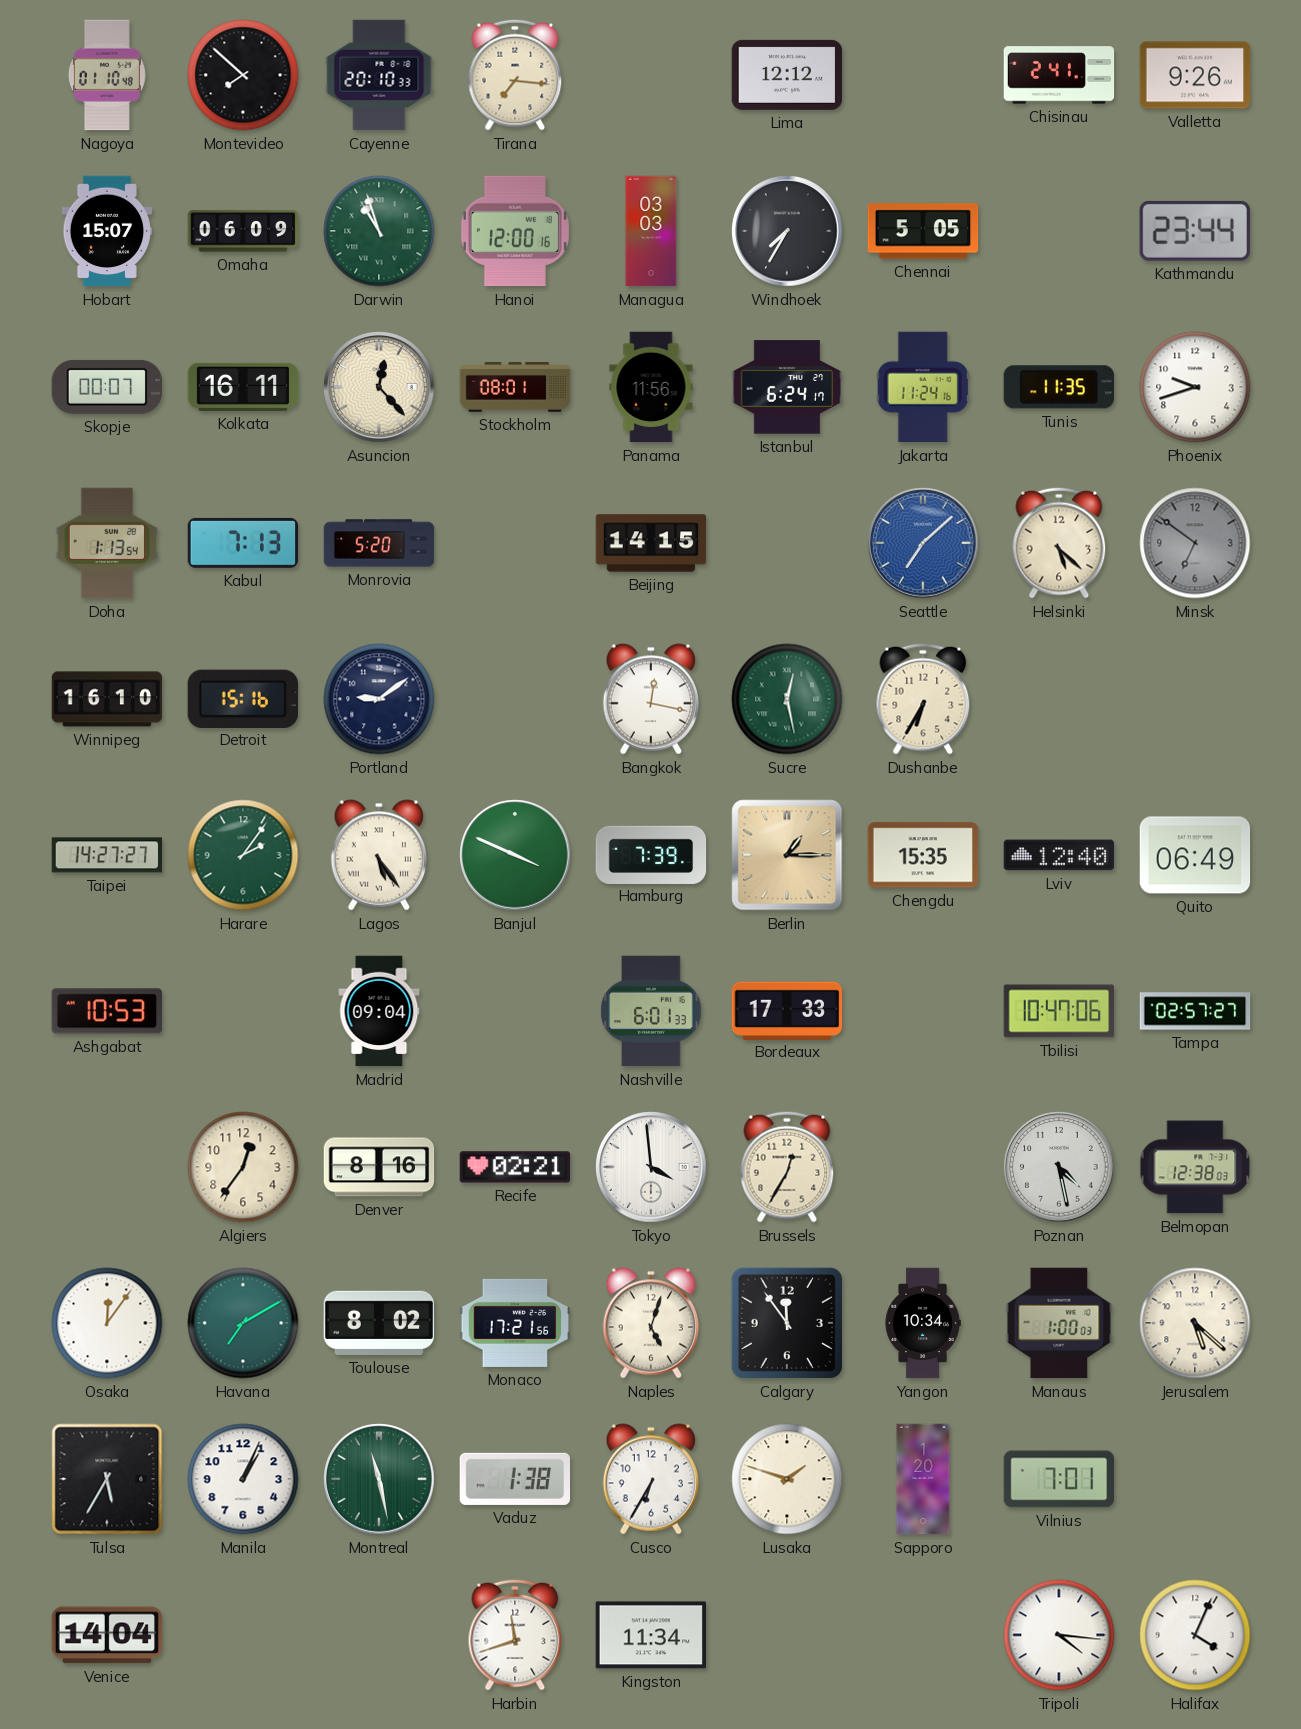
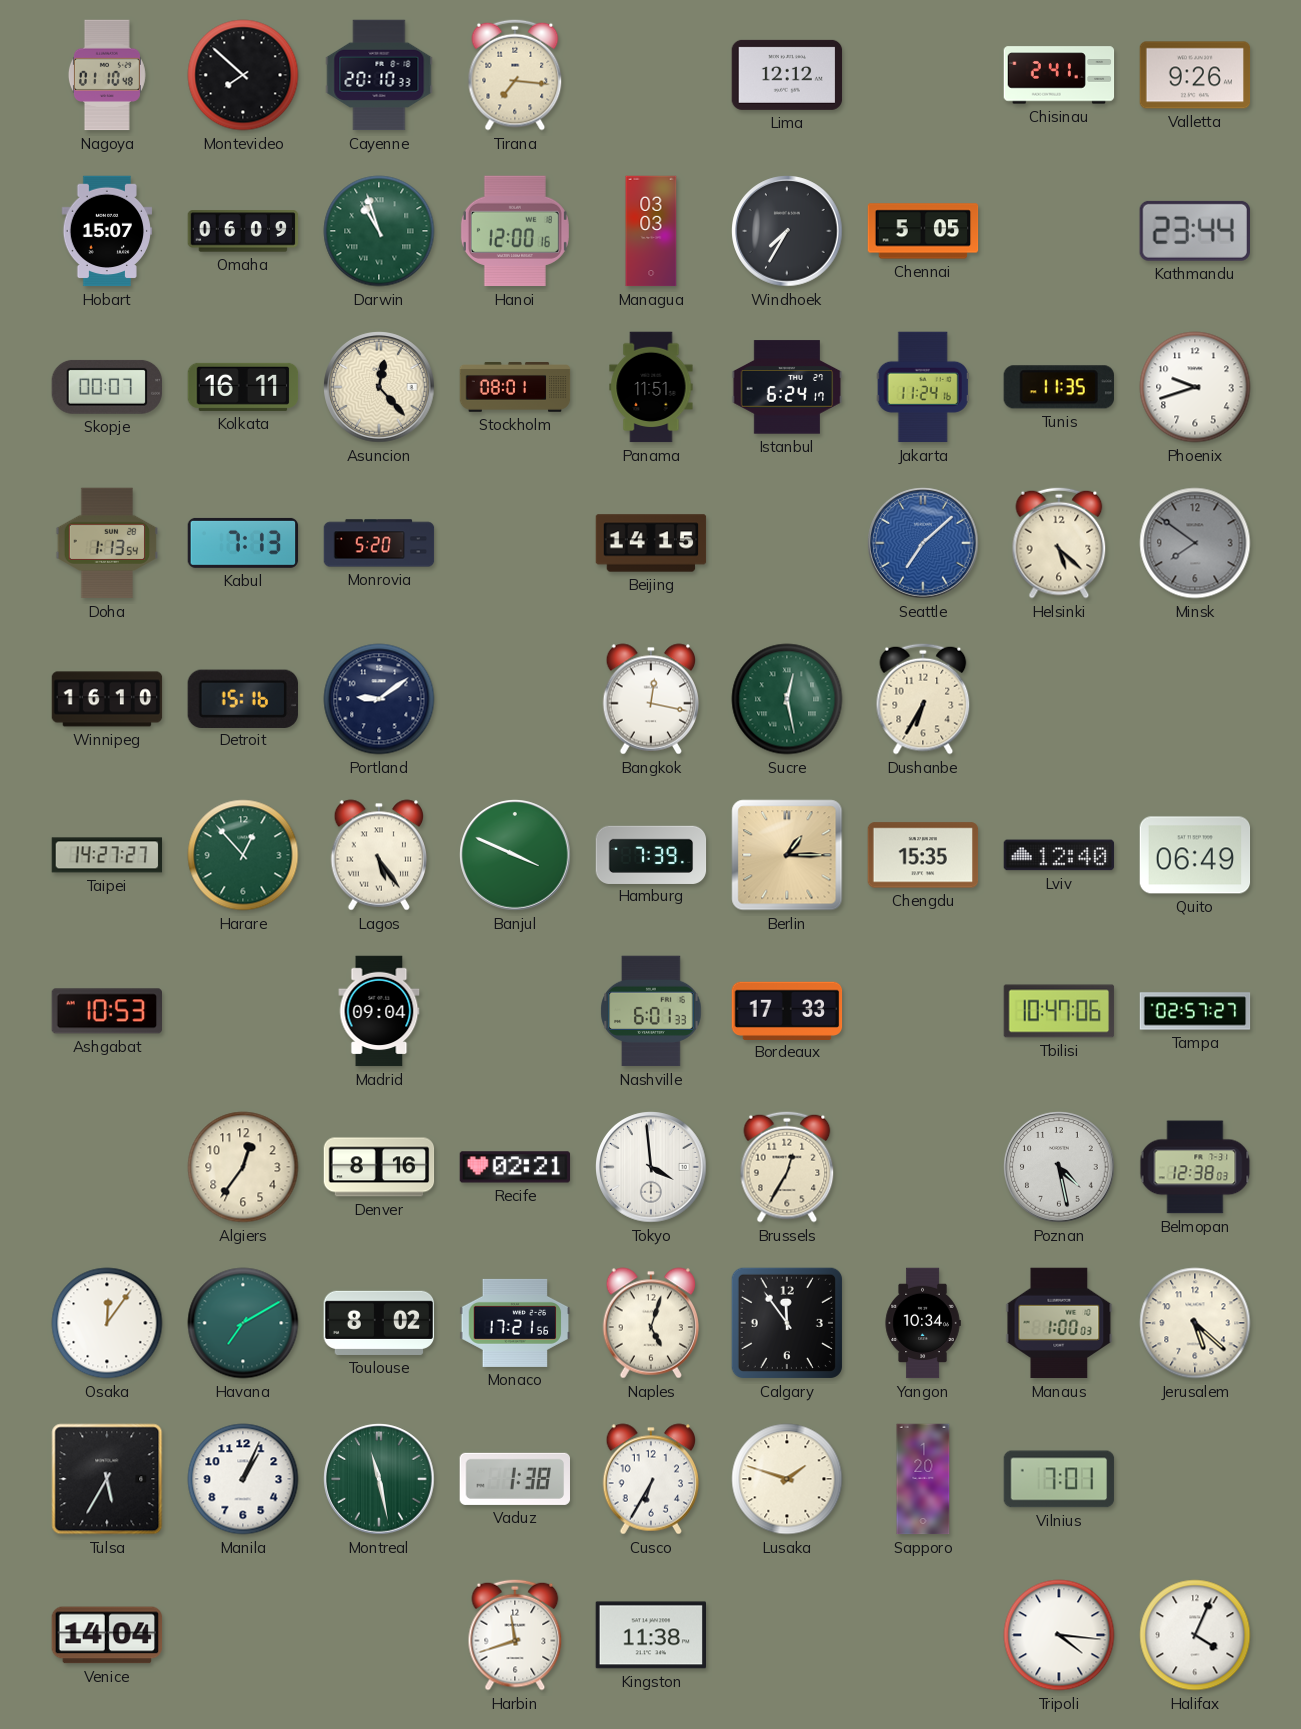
Panama: 11:56 -> 11:51
Minsk: 6:51 -> 7:51
Harare: 2:06 -> 12:53
Kingston: 11:34 -> 11:38
